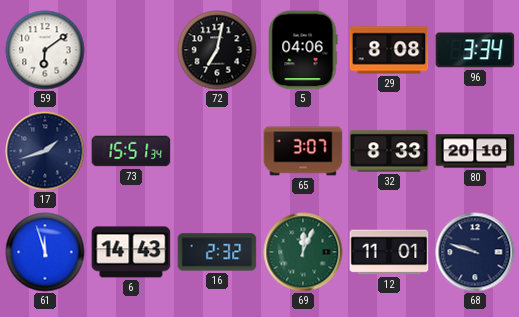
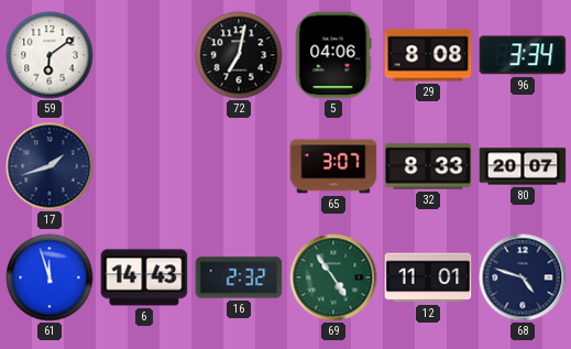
73: 15:51 -> none
80: 20:10 -> 20:07
69: 12:04 -> 4:54
68: 9:48 -> 4:48
